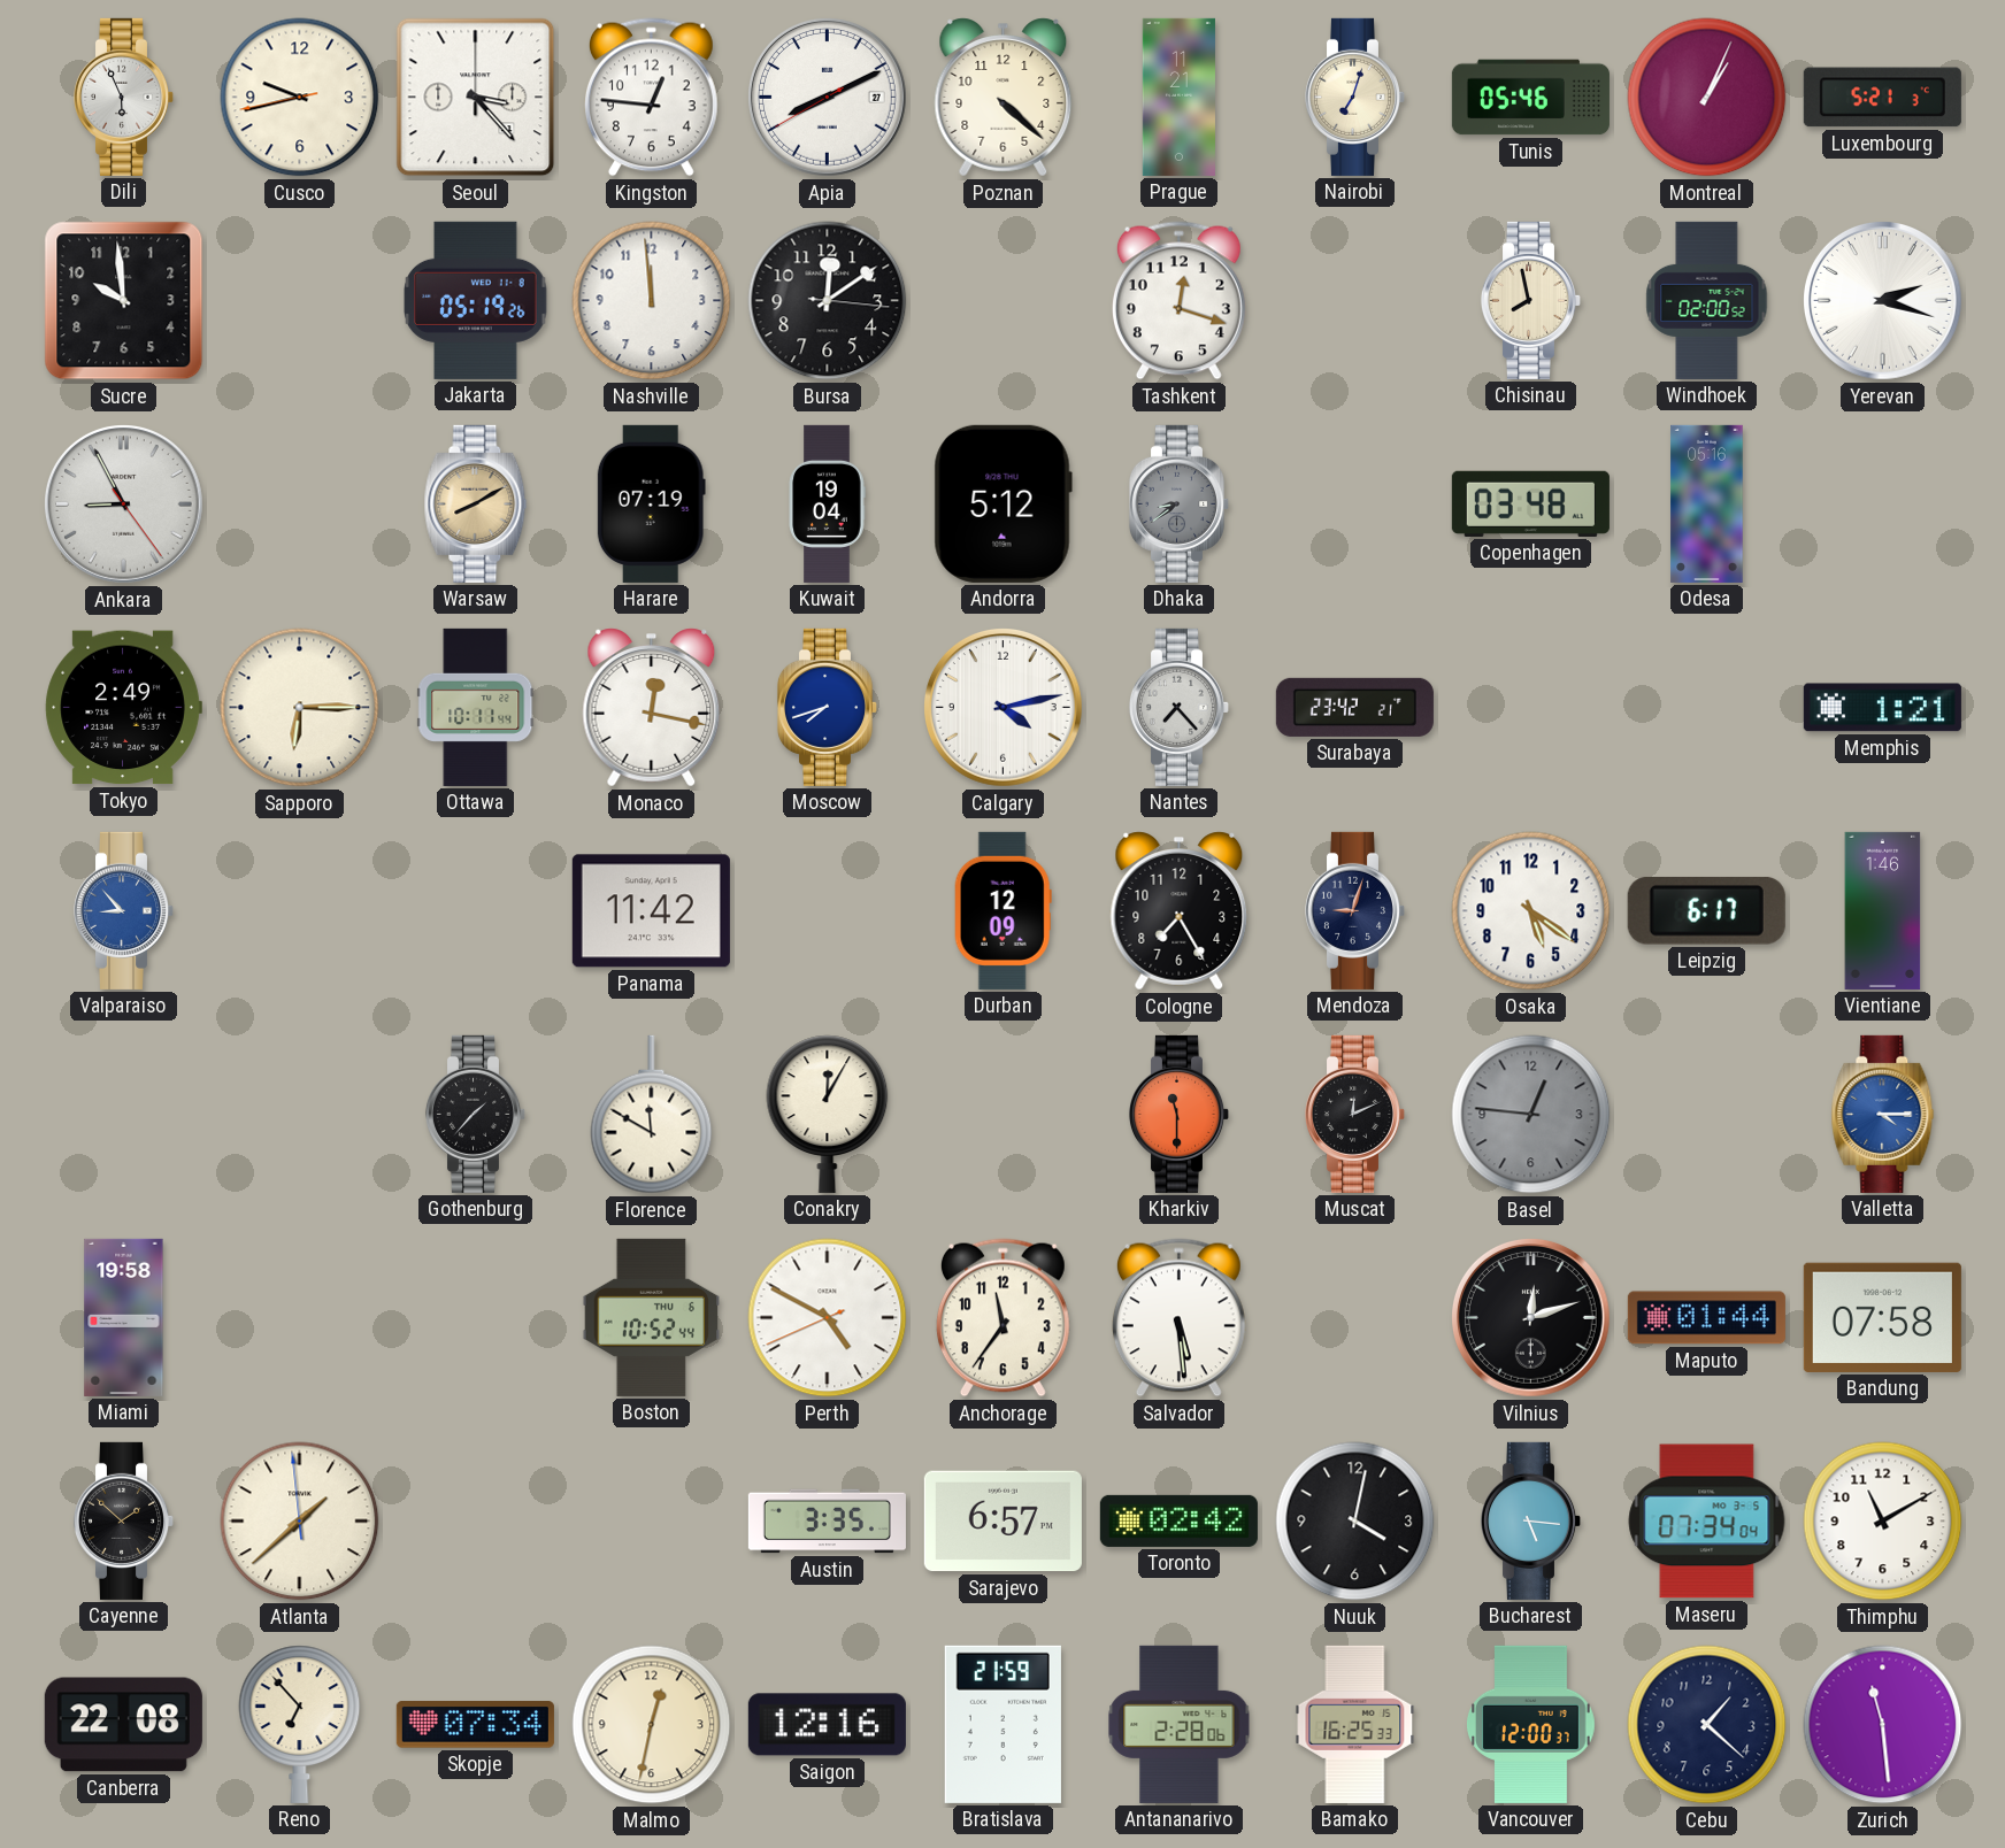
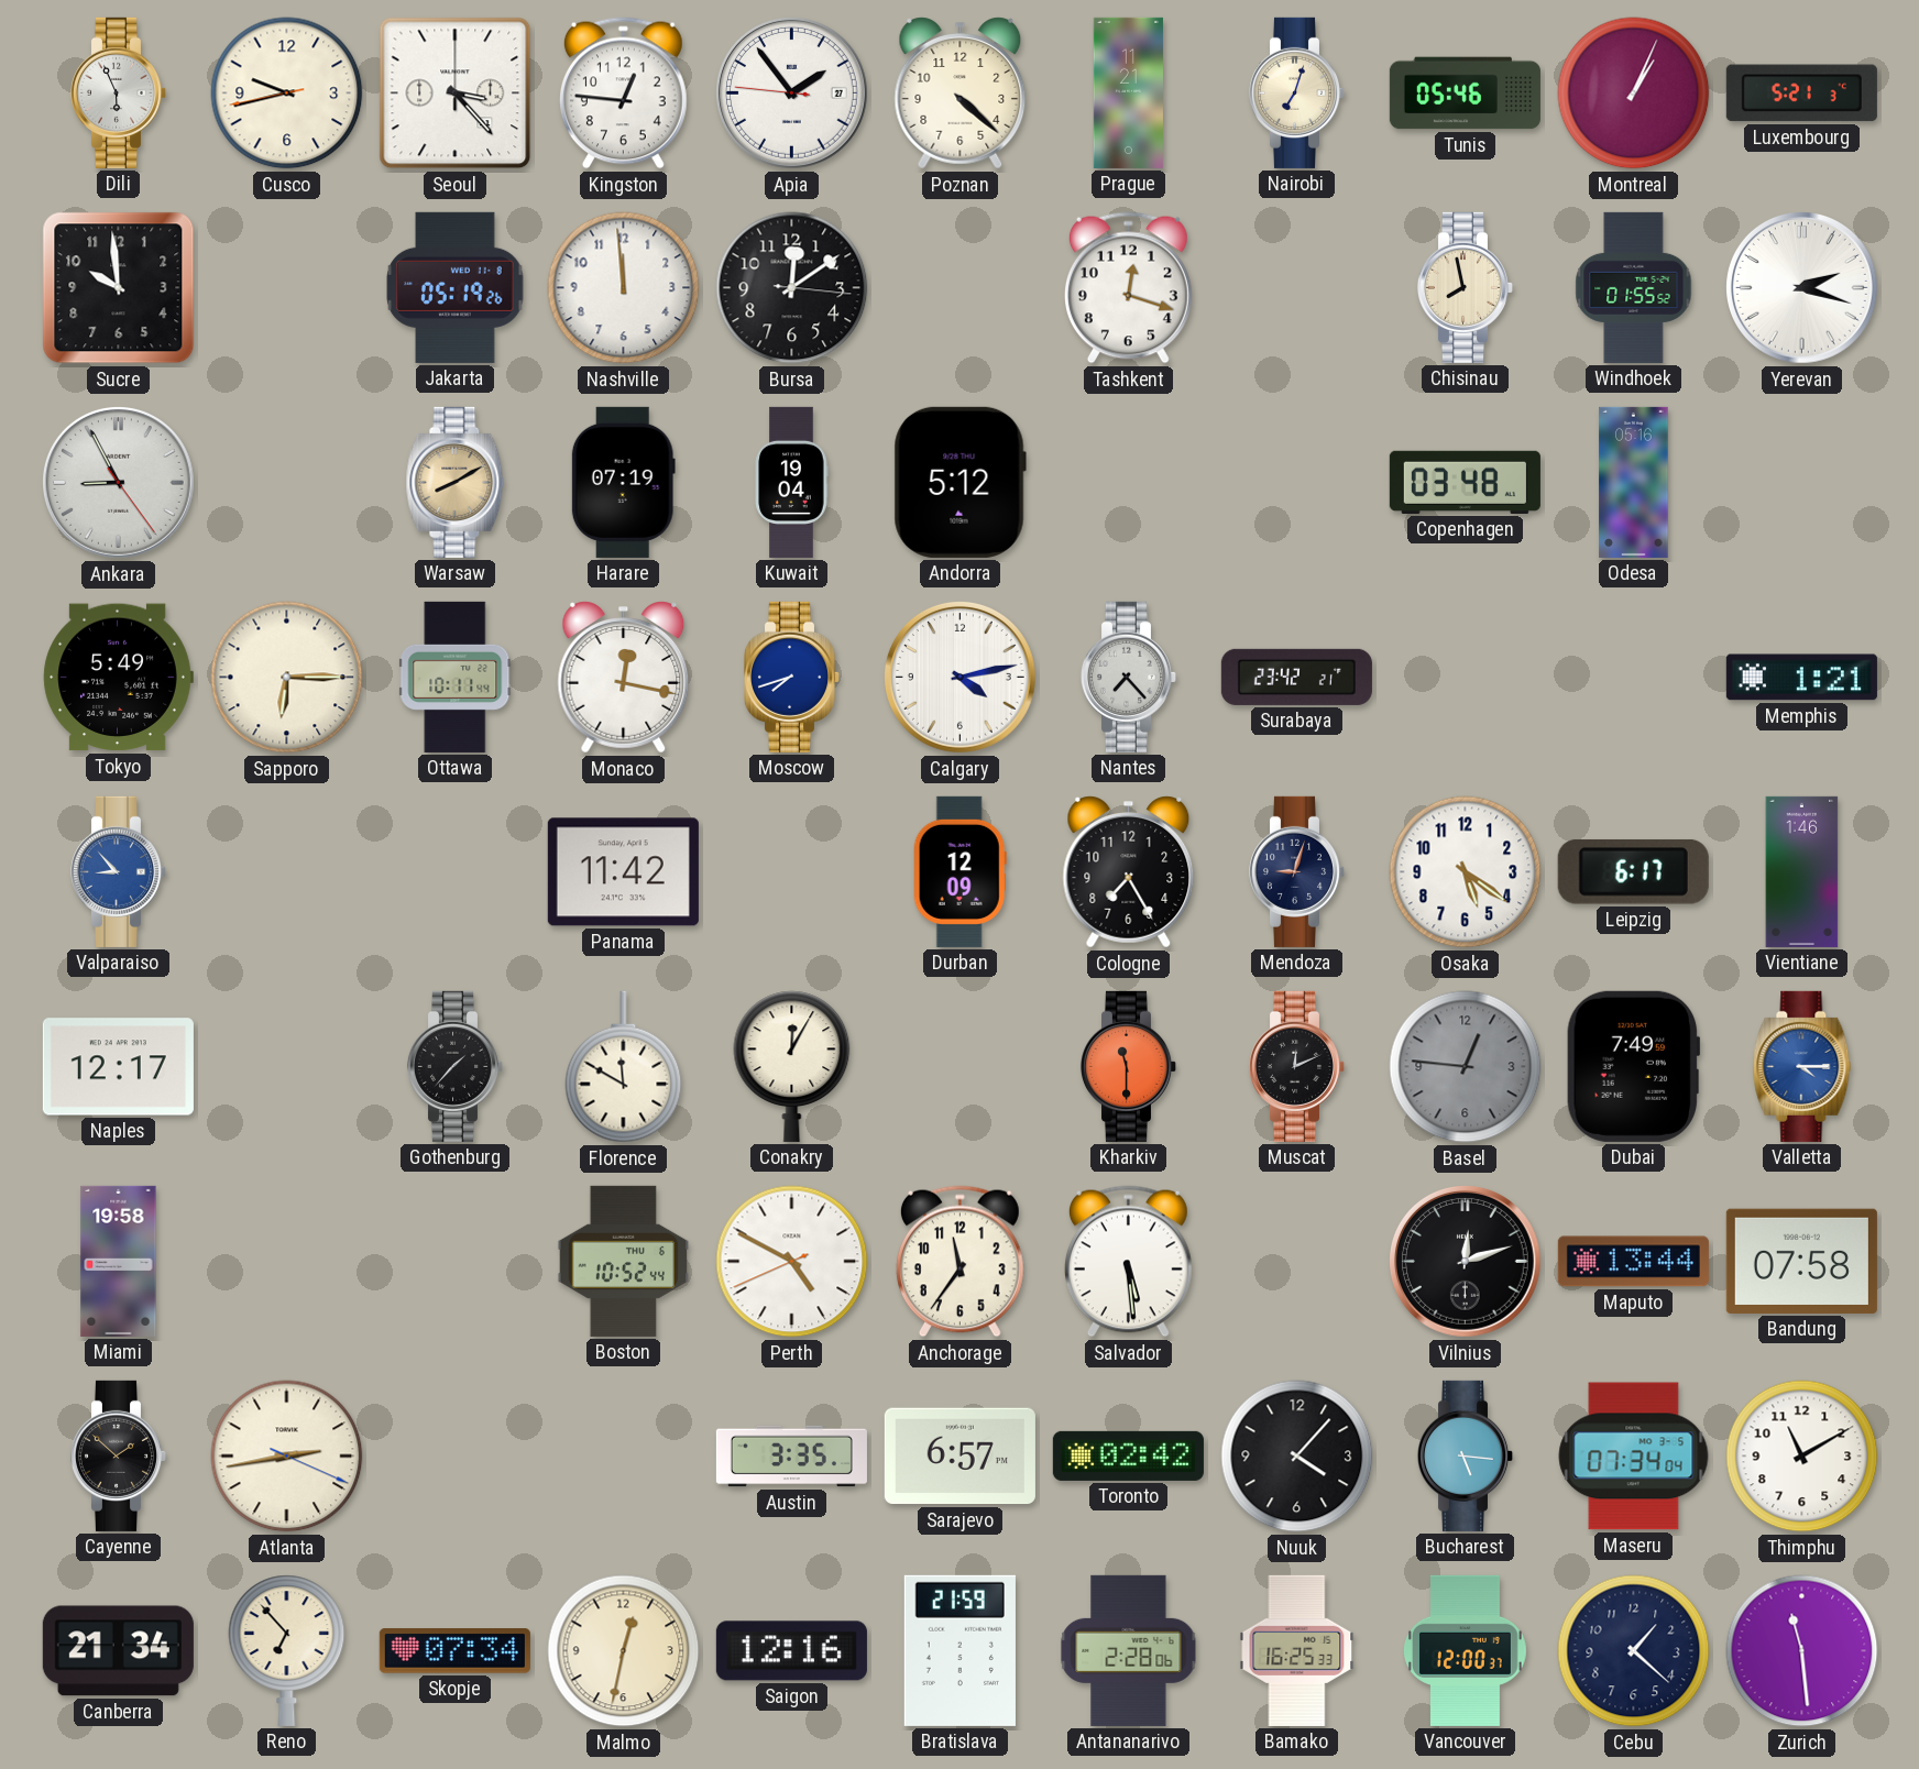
Apia: 8:10 -> 1:53
Windhoek: 02:00 -> 01:55
Dhaka: 8:39 -> none
Tokyo: 2:49 -> 5:49
Naples: none -> 12:17
Dubai: none -> 7:49
Maputo: 01:44 -> 13:44
Atlanta: 1:37 -> 2:43
Nuuk: 4:02 -> 4:07
Canberra: 22:08 -> 21:34
